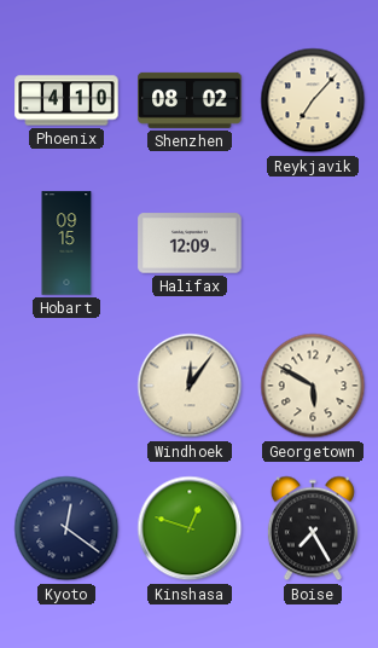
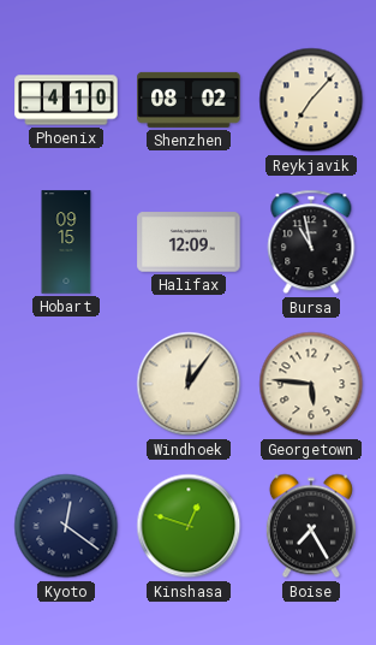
Bursa: none -> 10:58
Georgetown: 5:50 -> 5:46
